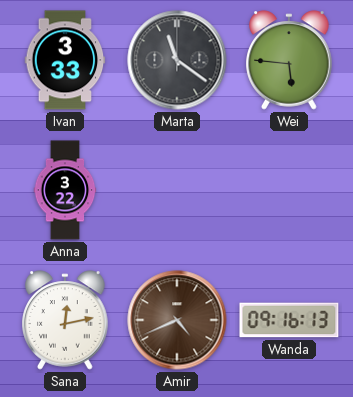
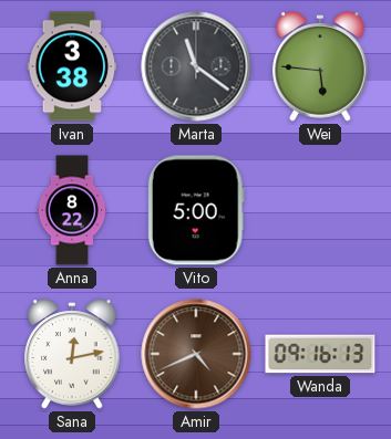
Ivan: 3:33 -> 3:38
Anna: 3:22 -> 8:22
Vito: none -> 5:00
